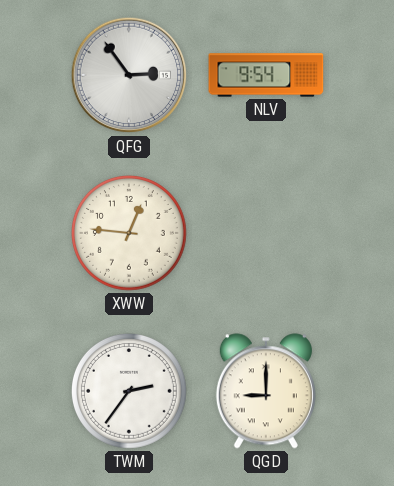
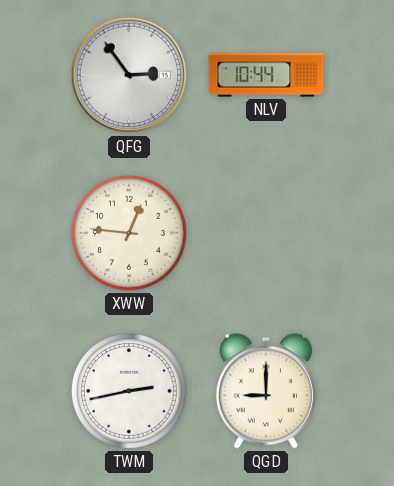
NLV: 9:54 -> 10:44
TWM: 2:36 -> 2:43
